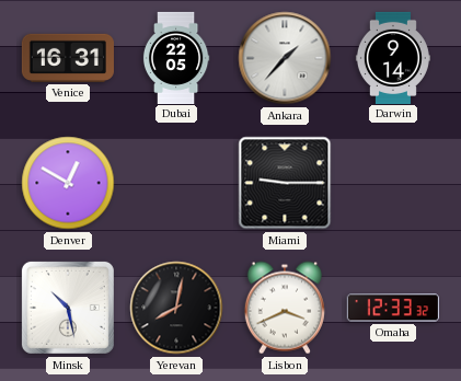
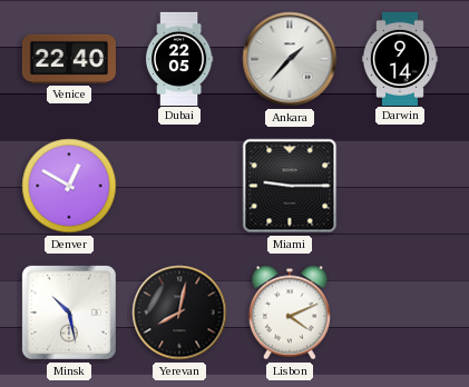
Venice: 16:31 -> 22:40
Lisbon: 3:41 -> 4:11
Omaha: 12:33 -> none
